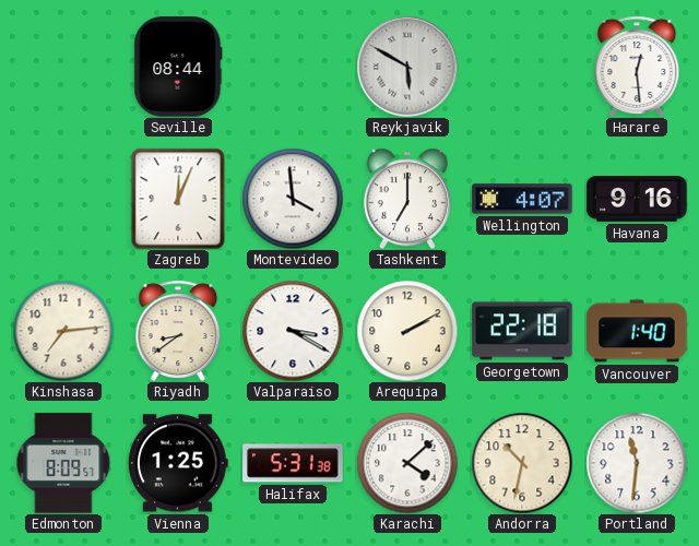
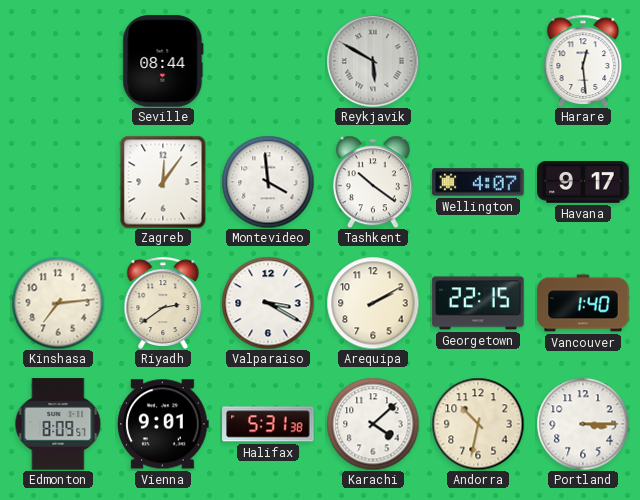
Zagreb: 12:04 -> 12:06
Tashkent: 7:00 -> 10:21
Havana: 9:16 -> 9:17
Riyadh: 8:39 -> 2:39
Georgetown: 22:18 -> 22:15
Vienna: 1:25 -> 9:01
Portland: 11:31 -> 3:15
